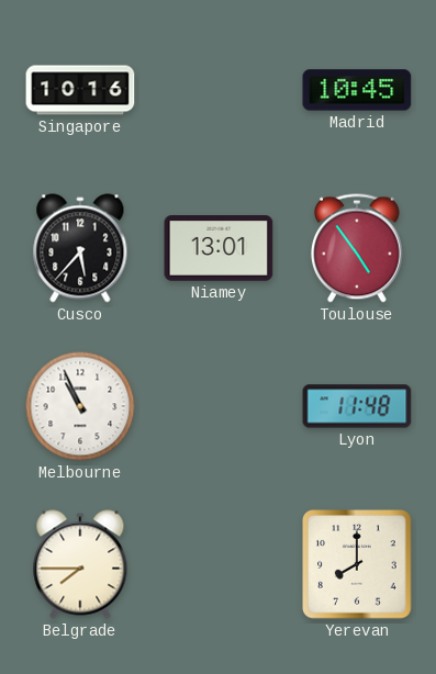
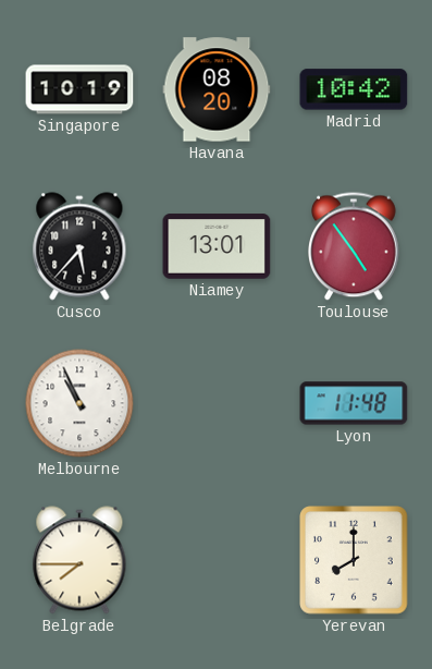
Singapore: 10:16 -> 10:19
Havana: none -> 08:20
Madrid: 10:45 -> 10:42
